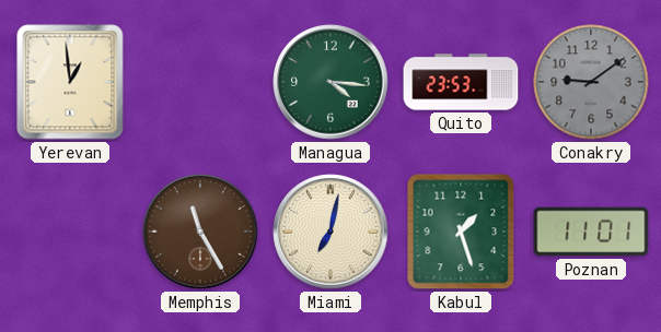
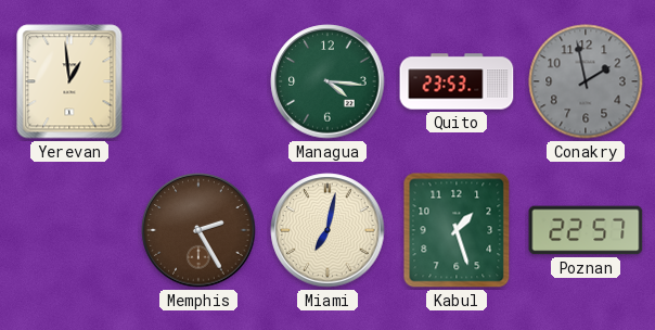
Conakry: 9:09 -> 1:58
Memphis: 11:25 -> 2:25
Poznan: 11:01 -> 22:57
